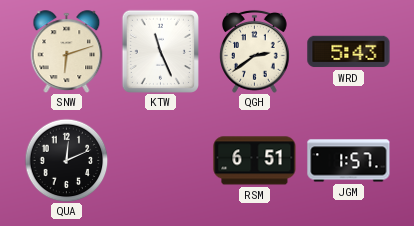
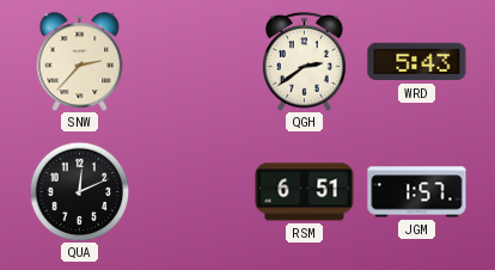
SNW: 6:12 -> 2:37
KTW: 11:26 -> none
